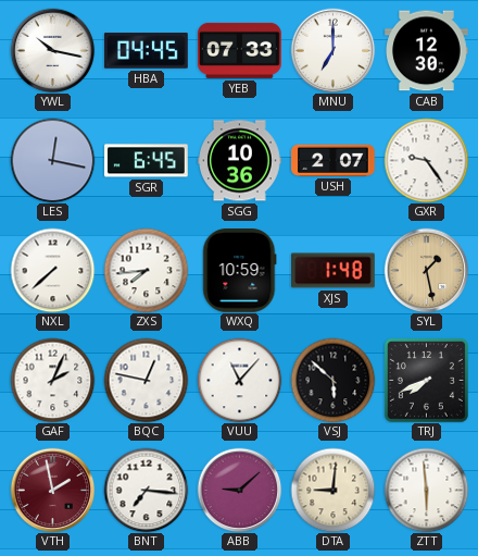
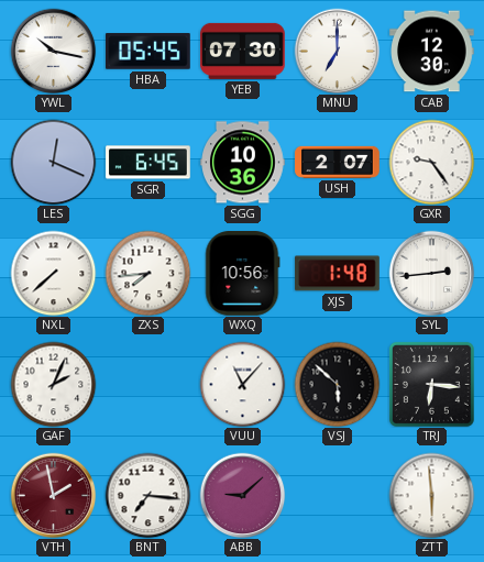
HBA: 04:45 -> 05:45
YEB: 07:33 -> 07:30
LES: 12:17 -> 12:19
WXQ: 10:59 -> 10:56
SYL: 1:28 -> 2:44
SYL dial: champagne -> white
BQC: 12:47 -> none
TRJ: 7:41 -> 6:16
DTA: 9:01 -> none
